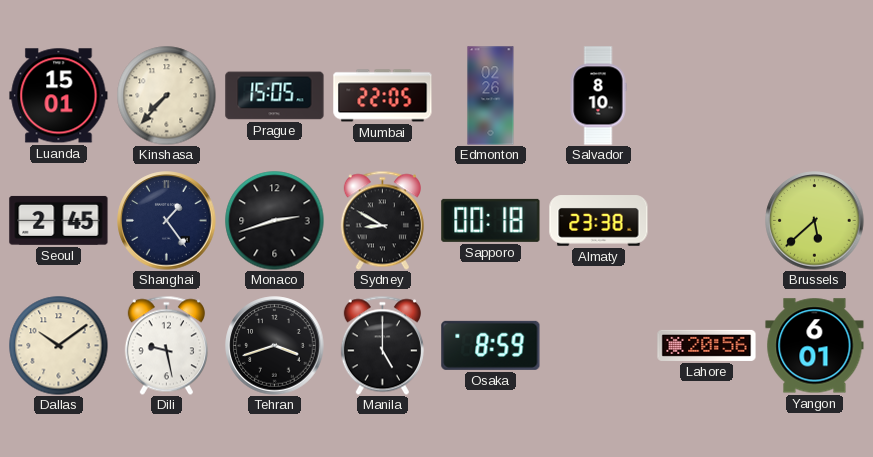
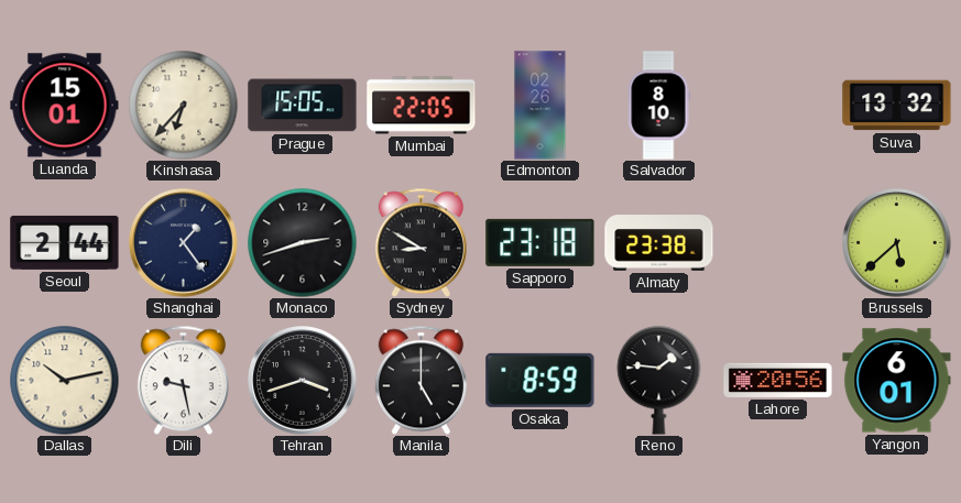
Kinshasa: 7:37 -> 6:37
Suva: none -> 13:32
Seoul: 2:45 -> 2:44
Sapporo: 00:18 -> 23:18
Dallas: 10:09 -> 10:13
Reno: none -> 1:46
